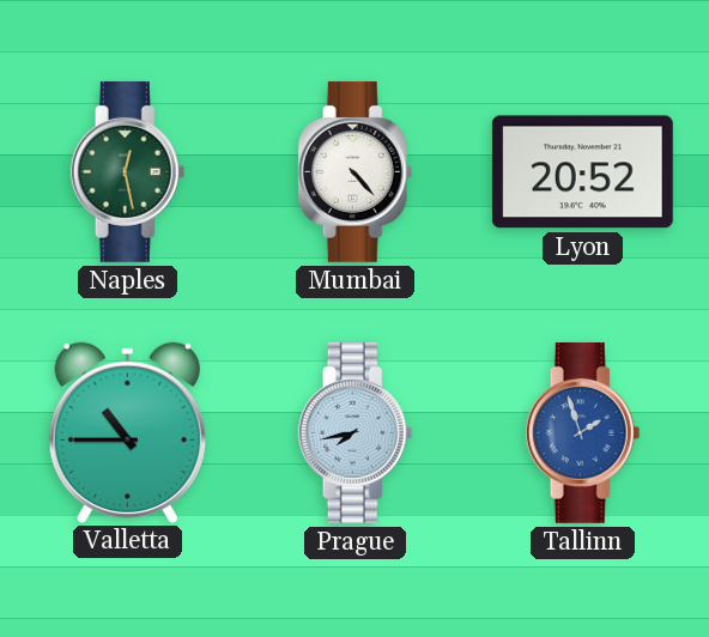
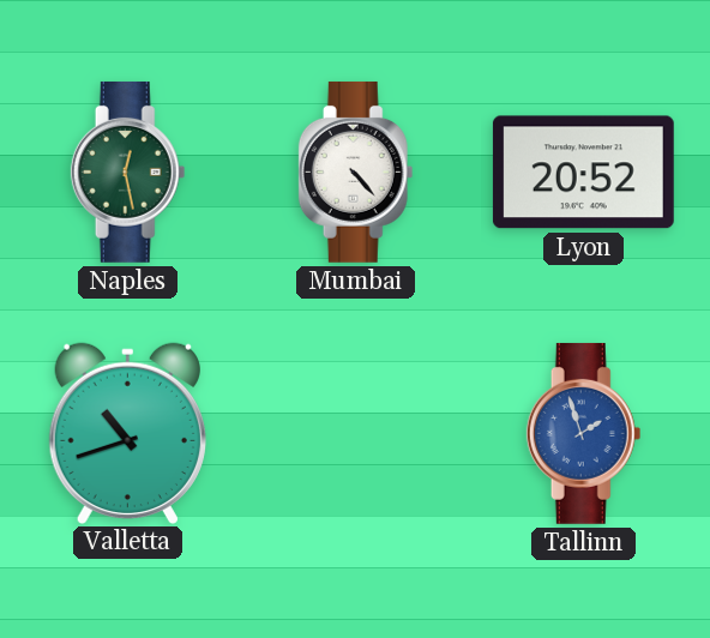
Valletta: 10:45 -> 10:42
Prague: 7:43 -> none
